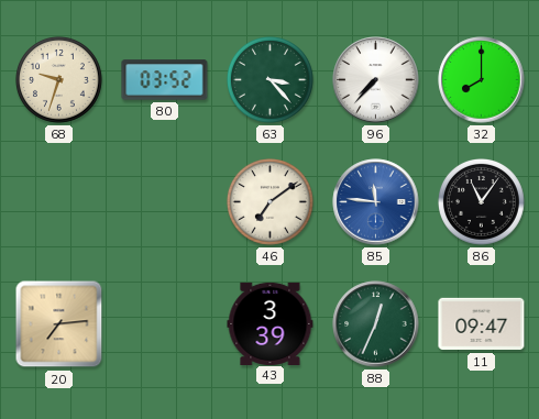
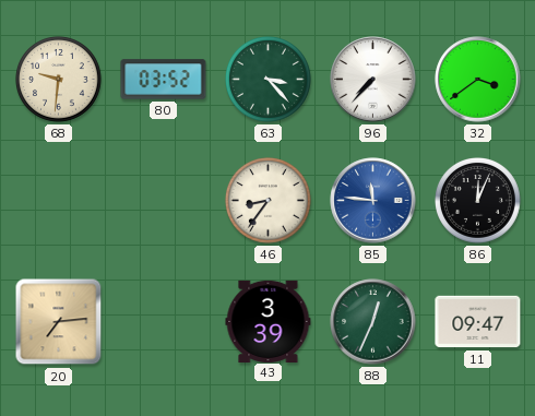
68: 9:33 -> 9:31
32: 8:00 -> 3:39
46: 7:09 -> 8:36
86: 11:06 -> 12:04
